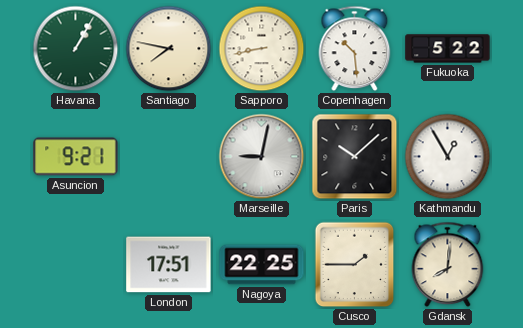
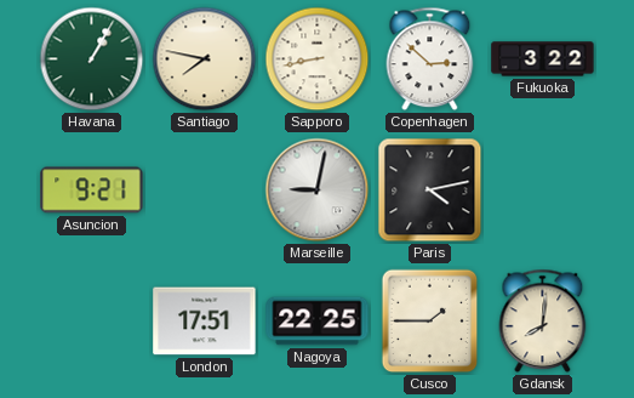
Copenhagen: 10:29 -> 2:52
Fukuoka: 5:22 -> 3:22
Paris: 10:08 -> 4:13
Kathmandu: 12:55 -> none
